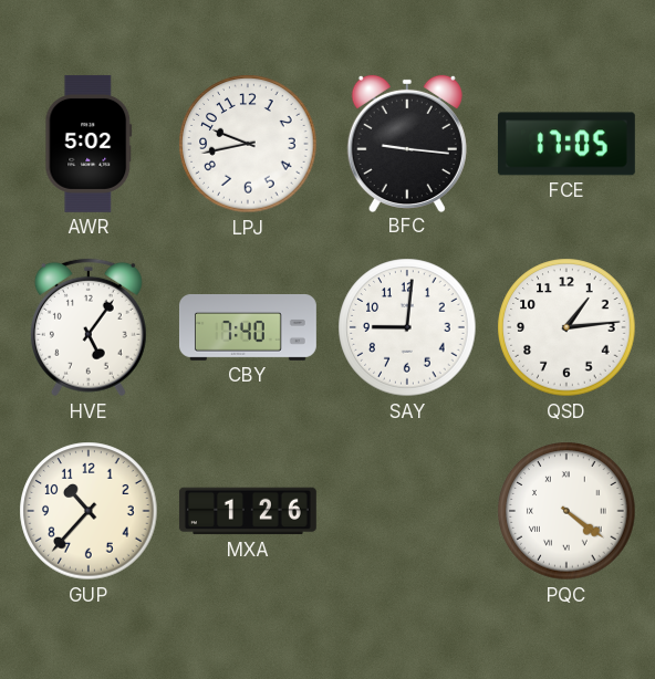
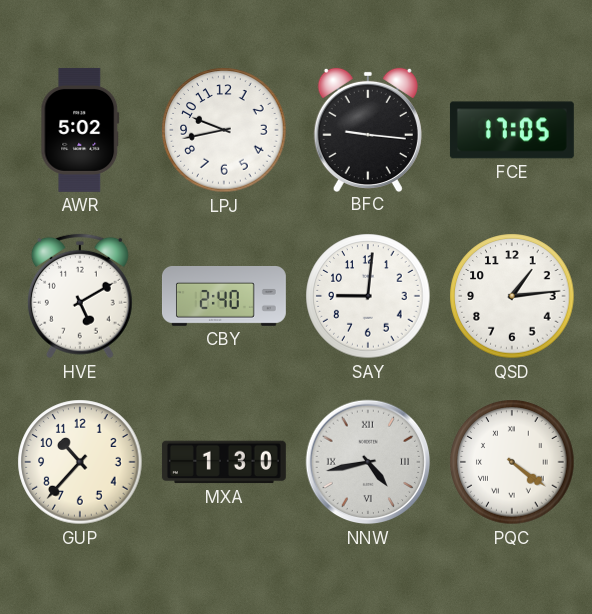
HVE: 5:06 -> 5:10
CBY: 7:40 -> 2:40
MXA: 1:26 -> 1:30
NNW: none -> 4:43
